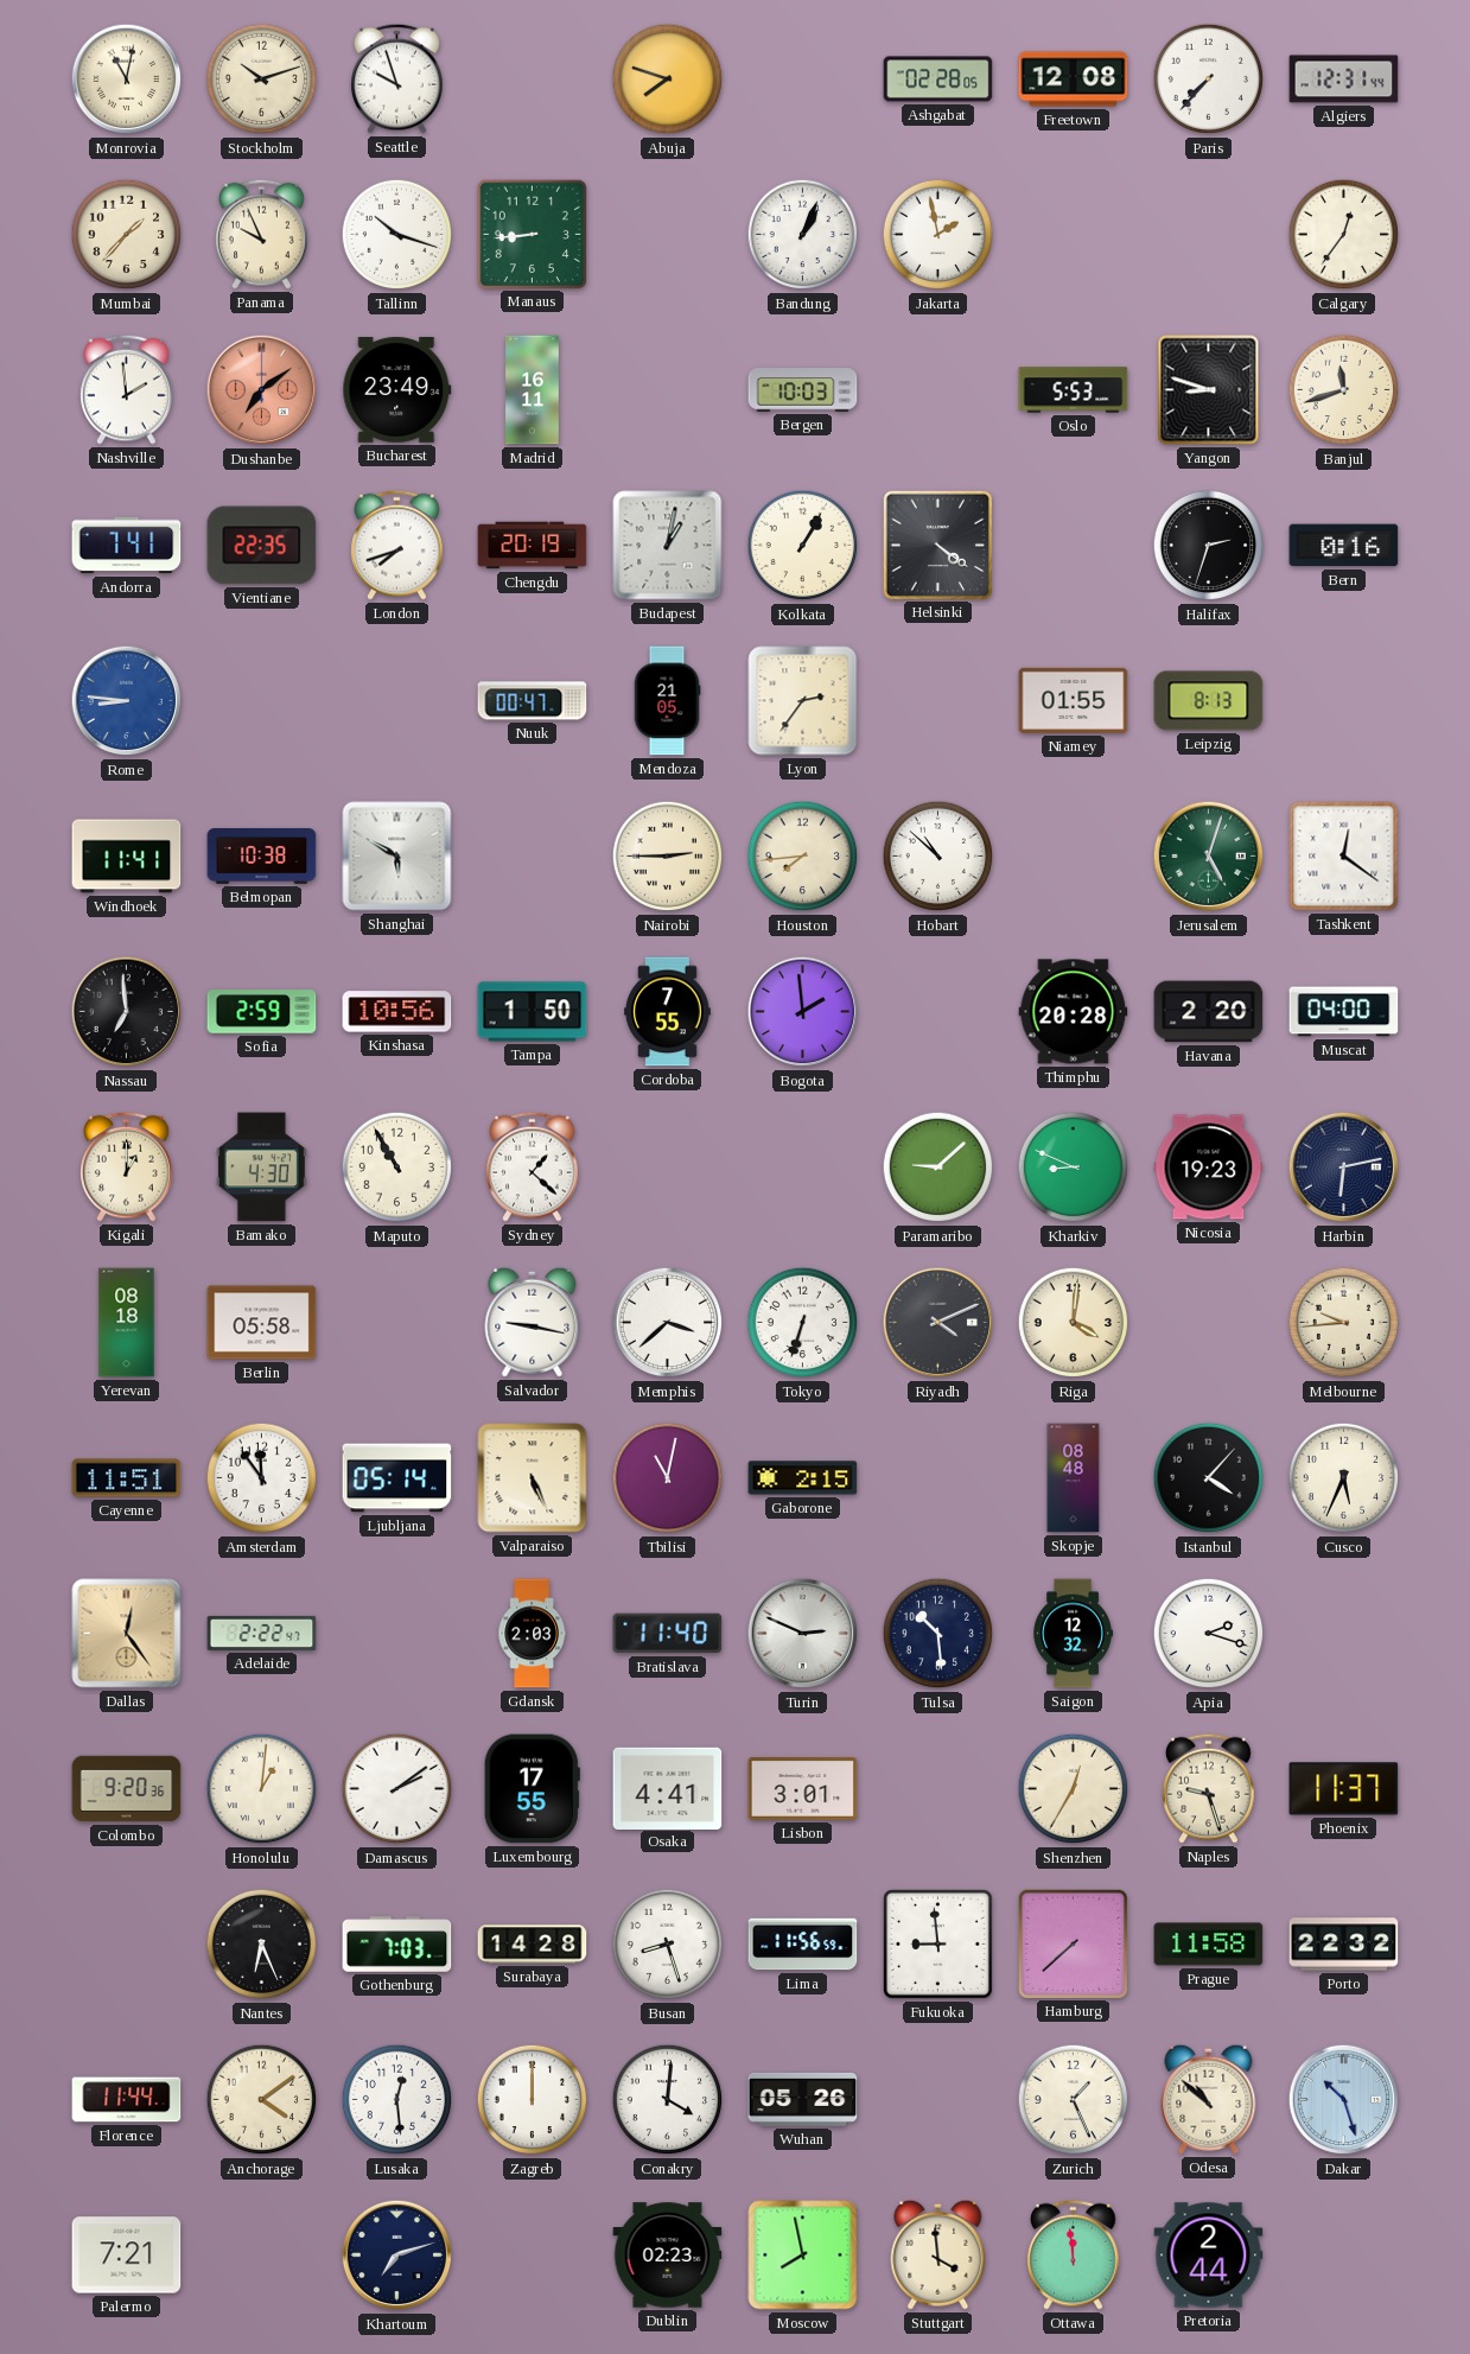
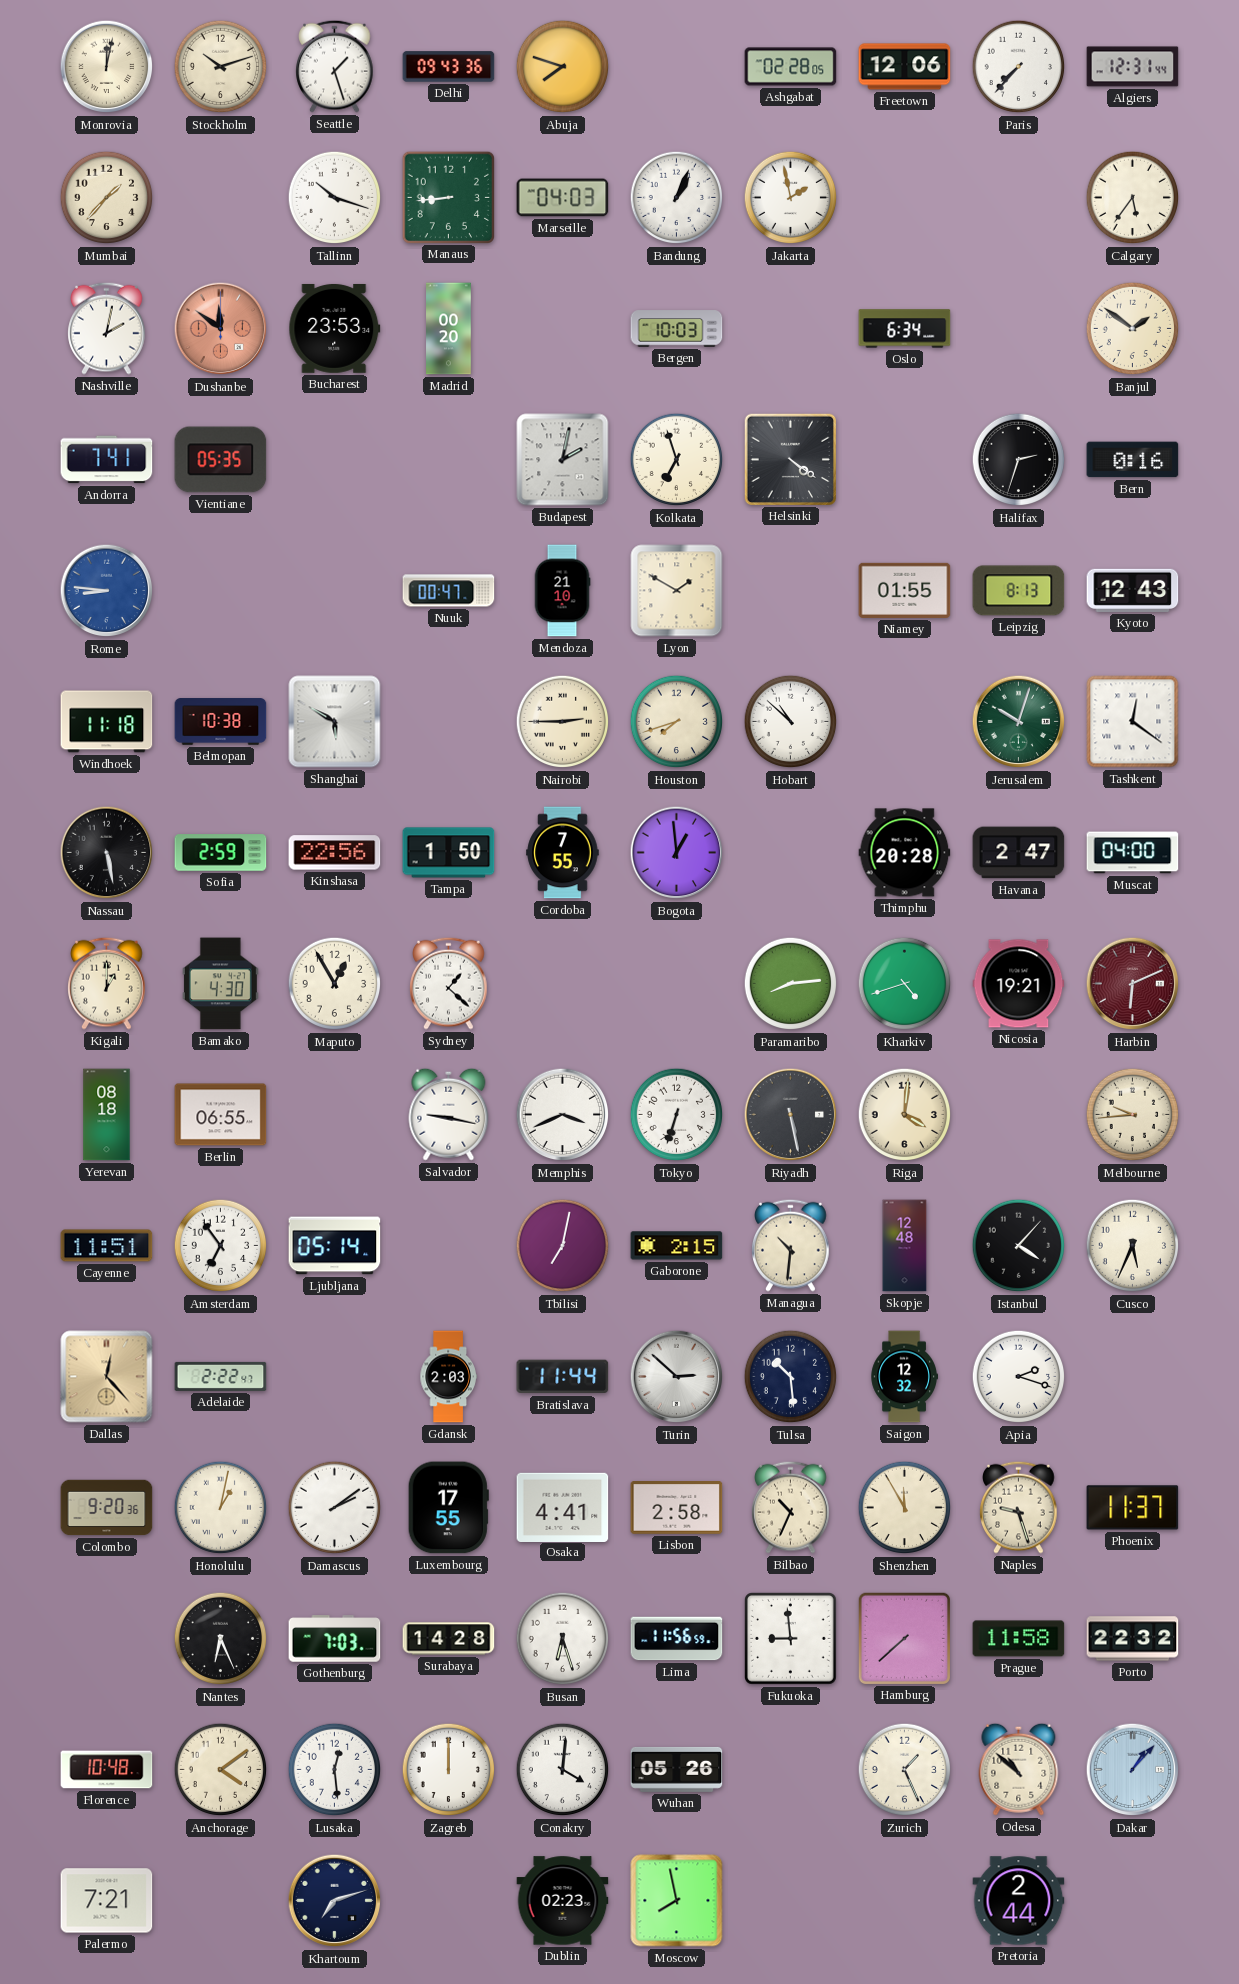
Monrovia: 11:02 -> 12:02
Seattle: 9:57 -> 1:27
Delhi: none -> 09:43
Freetown: 12:08 -> 12:06
Panama: 9:56 -> none
Marseille: none -> 04:03
Calgary: 12:36 -> 5:36
Nashville: 1:59 -> 2:02
Dushanbe: 7:09 -> 11:51
Bucharest: 23:49 -> 23:53
Madrid: 16:11 -> 00:20
Oslo: 5:53 -> 6:34
Yangon: 8:48 -> none
Banjul: 11:42 -> 1:51
Vientiane: 22:35 -> 05:35
London: 7:42 -> none
Chengdu: 20:19 -> none
Budapest: 1:02 -> 2:02
Kolkata: 1:05 -> 6:57
Mendoza: 21:05 -> 21:10
Lyon: 2:36 -> 1:50
Kyoto: none -> 12:43
Windhoek: 11:41 -> 11:18
Houston: 7:44 -> 7:42
Jerusalem: 5:03 -> 10:03
Nassau: 6:59 -> 5:28
Kinshasa: 10:56 -> 22:56
Bogota: 1:59 -> 12:59
Havana: 2:20 -> 2:47
Maputo: 10:55 -> 12:55
Paramaribo: 9:08 -> 8:14
Kharkiv: 8:49 -> 4:42
Nicosia: 19:23 -> 19:21
Harbin: 6:13 -> 6:11
Harbin dial: navy -> burgundy
Berlin: 05:58 -> 06:55
Memphis: 3:38 -> 3:41
Riyadh: 4:11 -> 5:28
Amsterdam: 11:54 -> 6:54
Valparaiso: 5:26 -> none
Tbilisi: 11:02 -> 7:02
Managua: none -> 10:31
Skopje: 08:48 -> 12:48
Dallas: 12:24 -> 12:23
Bratislava: 11:40 -> 11:44
Turin: 2:49 -> 2:52
Honolulu: 1:01 -> 1:02
Lisbon: 3:01 -> 2:58
Bilbao: none -> 10:34
Shenzhen: 12:35 -> 11:55
Busan: 8:27 -> 6:27
Florence: 11:44 -> 10:48
Dakar: 10:27 -> 1:07
Stuttgart: 3:59 -> none
Ottawa: 11:59 -> none
